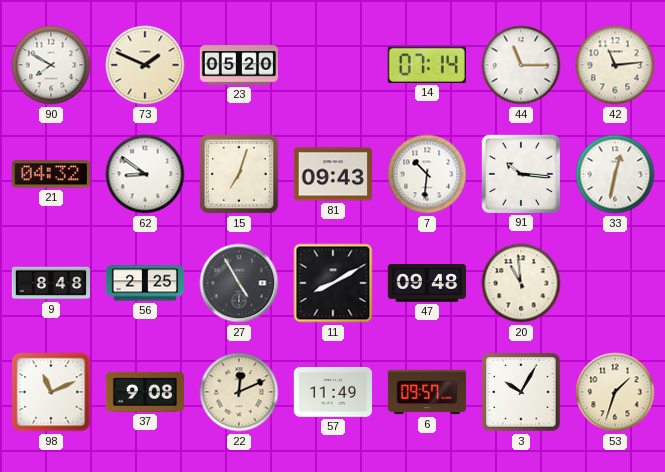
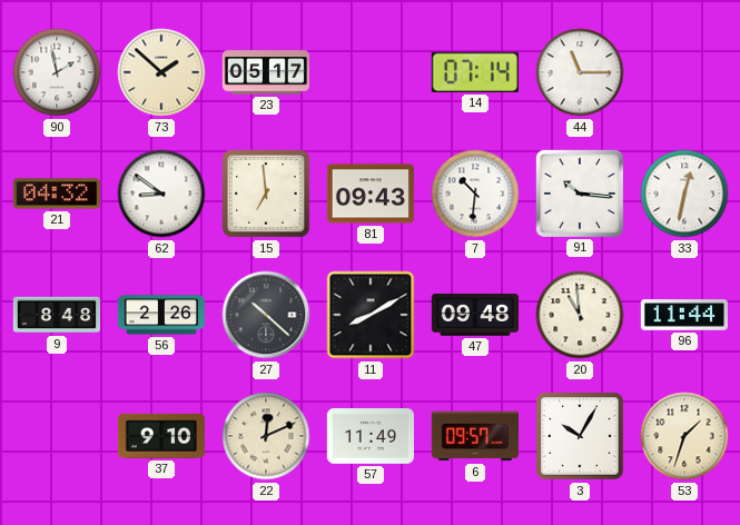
90: 7:50 -> 1:58
73: 1:49 -> 1:52
23: 05:20 -> 05:17
42: 11:14 -> none
15: 7:03 -> 6:59
56: 2:25 -> 2:26
27: 4:55 -> 10:22
96: none -> 11:44
98: 11:11 -> none
37: 9:08 -> 9:10
